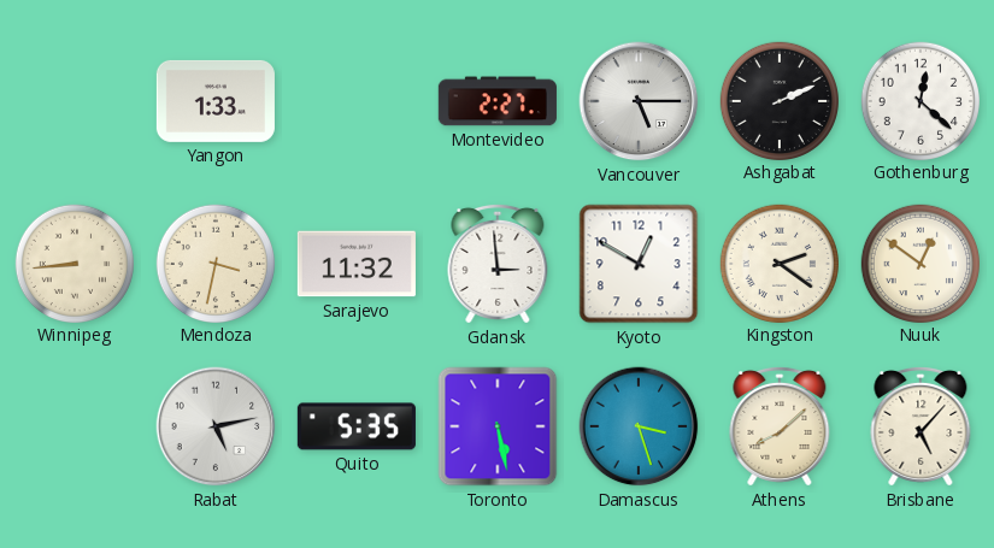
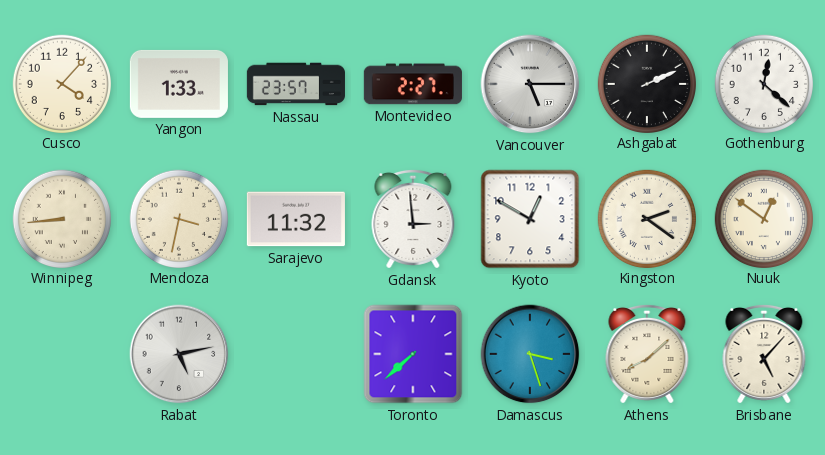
Cusco: none -> 4:07
Nassau: none -> 23:57
Quito: 5:35 -> none
Toronto: 5:28 -> 7:38
